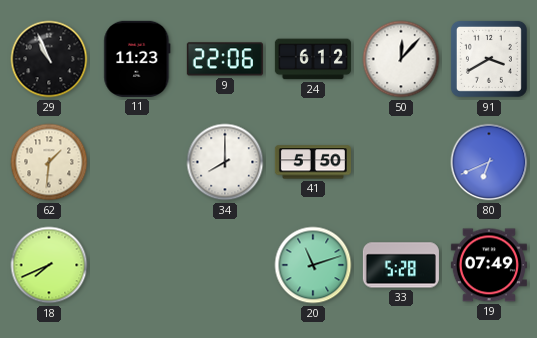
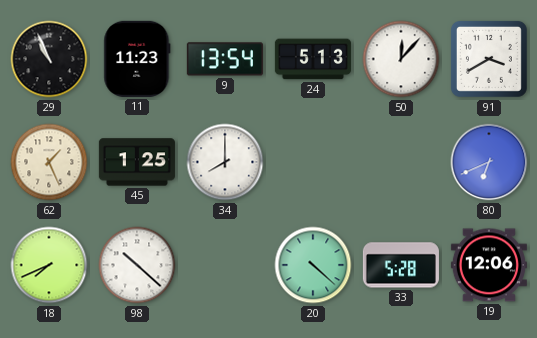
9: 22:06 -> 13:54
24: 6:12 -> 5:13
62: 1:31 -> 1:26
45: none -> 1:25
41: 5:50 -> none
98: none -> 10:22
20: 11:12 -> 4:22
19: 07:49 -> 12:06
